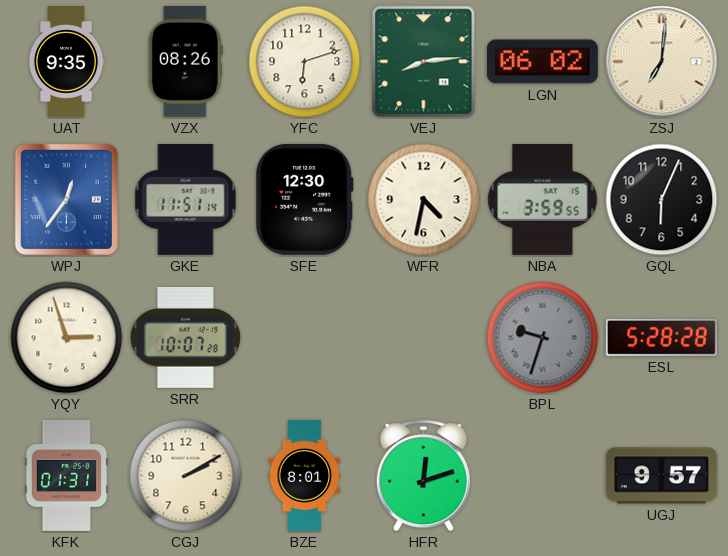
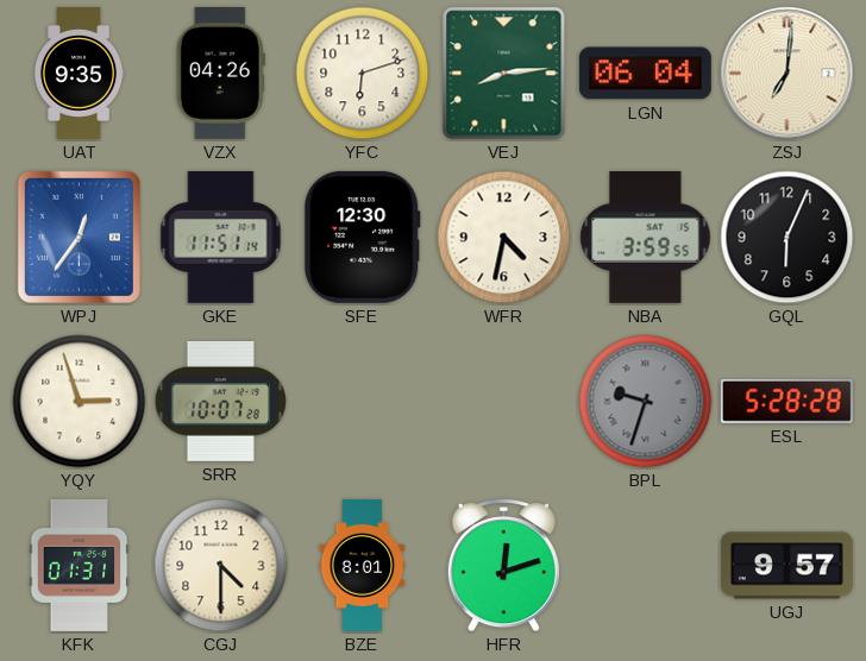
VZX: 08:26 -> 04:26
LGN: 06:02 -> 06:04
CGJ: 2:10 -> 4:30
